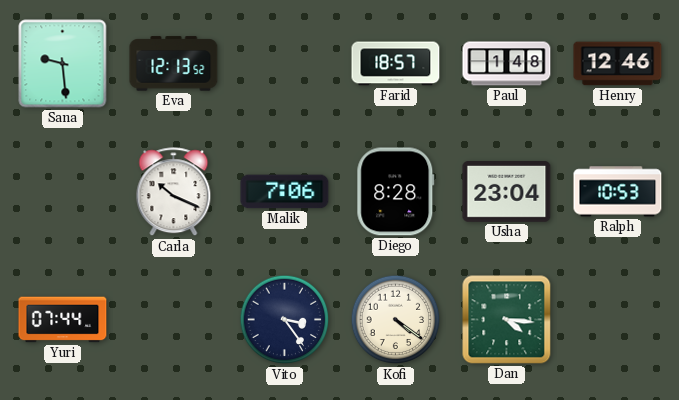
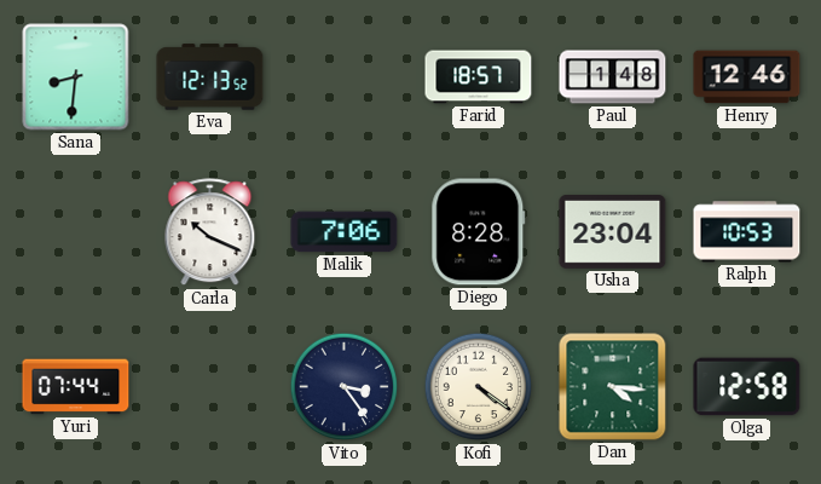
Sana: 9:29 -> 8:31
Olga: none -> 12:58
